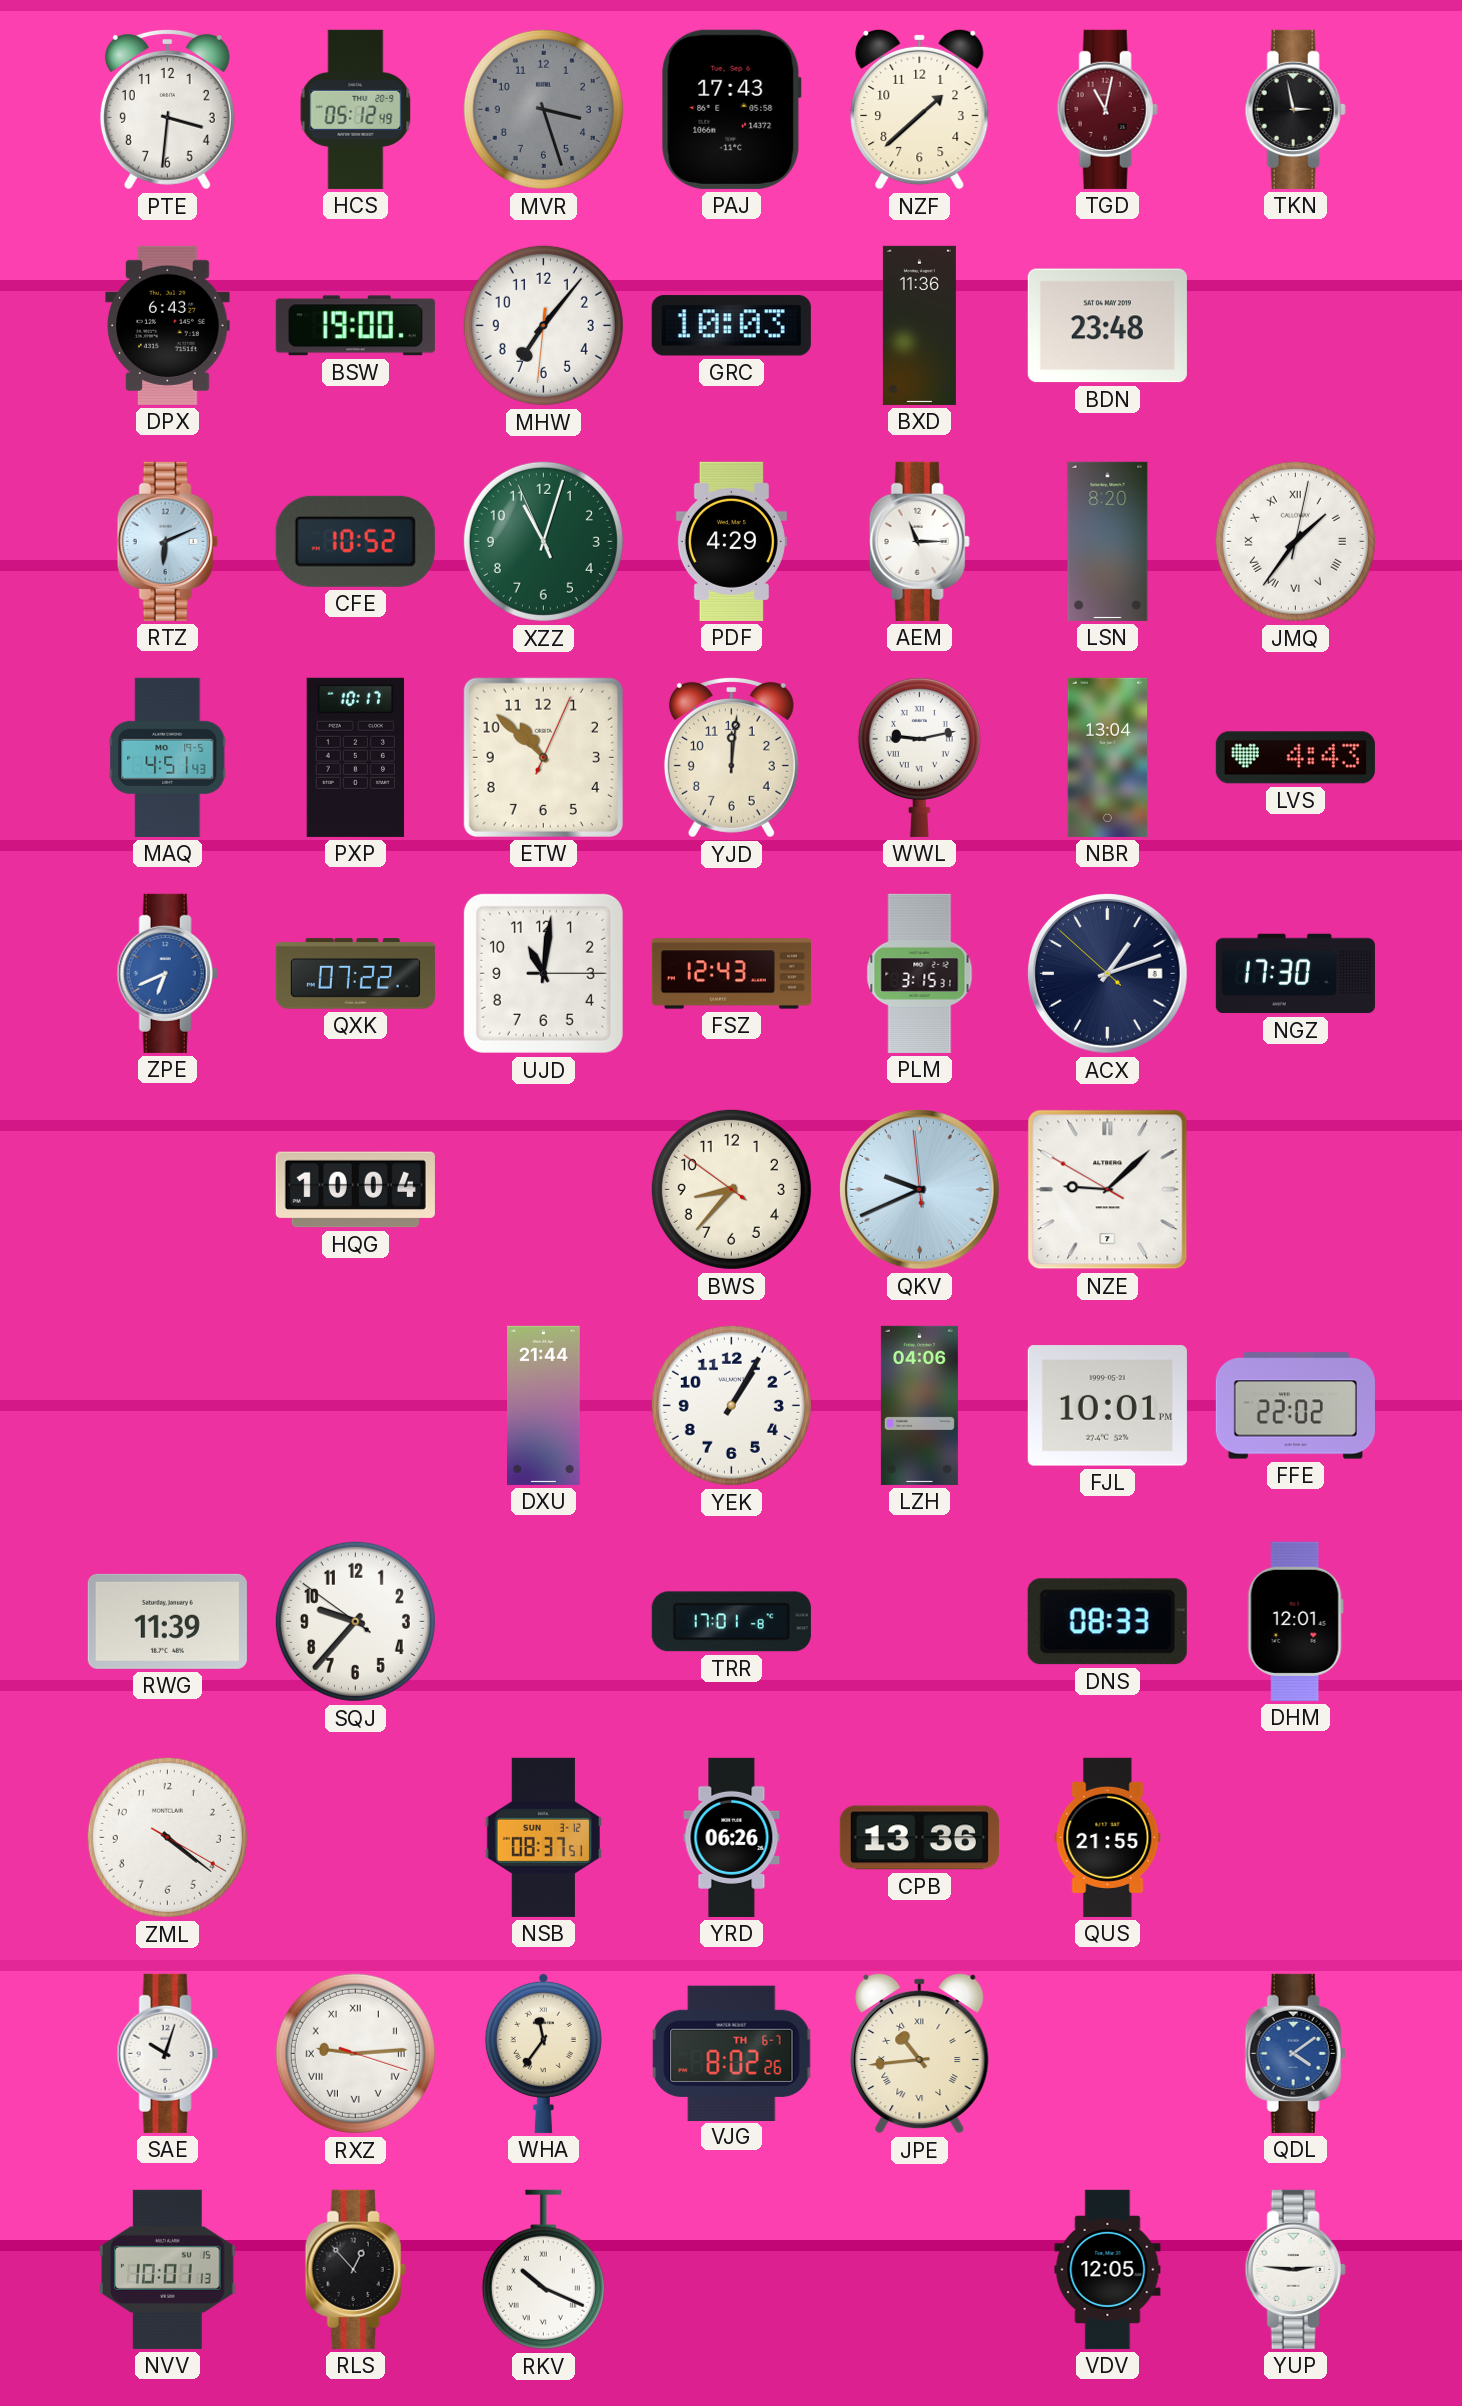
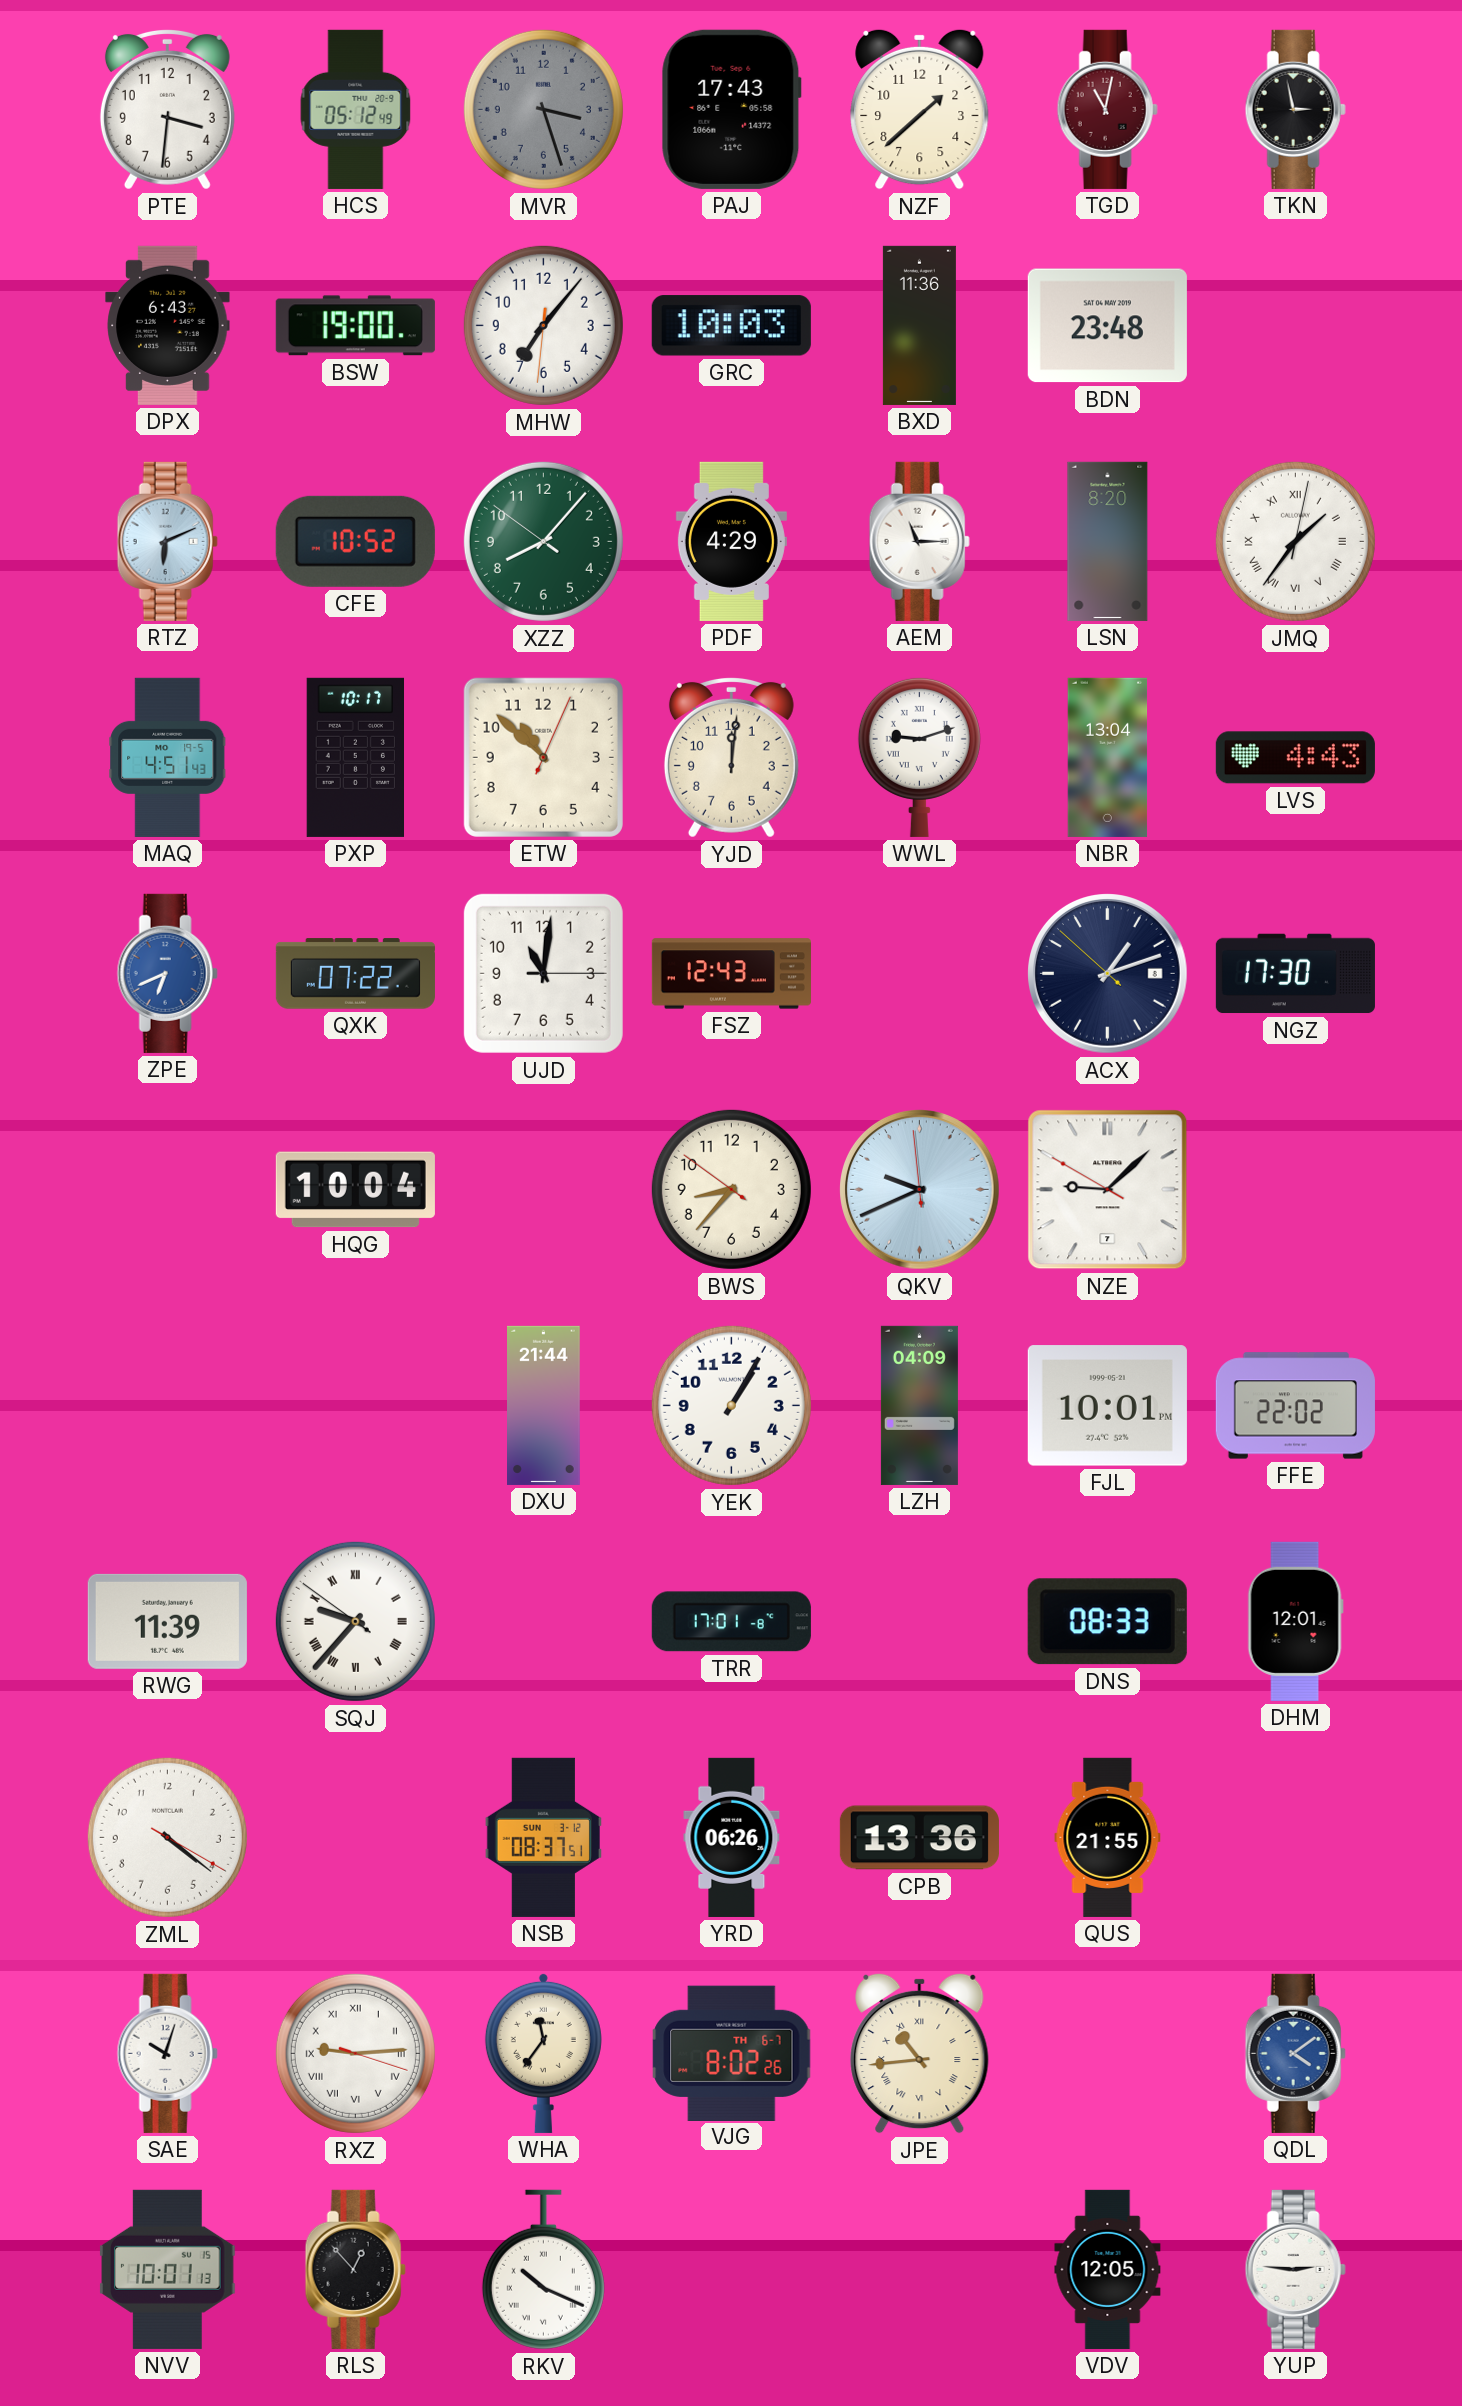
XZZ: 11:02 -> 8:06
WWL: 9:13 -> 9:12
PLM: 3:15 -> none
LZH: 04:06 -> 04:09
SQJ numerals: Arabic -> Roman
